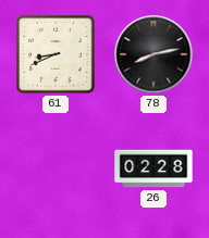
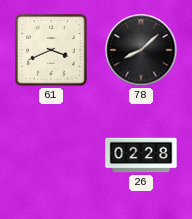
61: 8:41 -> 3:41
78: 8:13 -> 8:08
